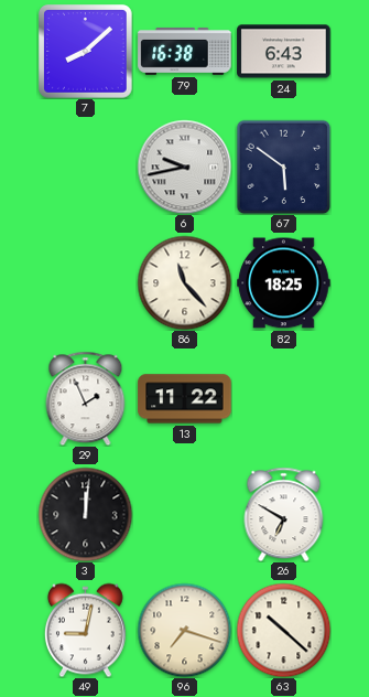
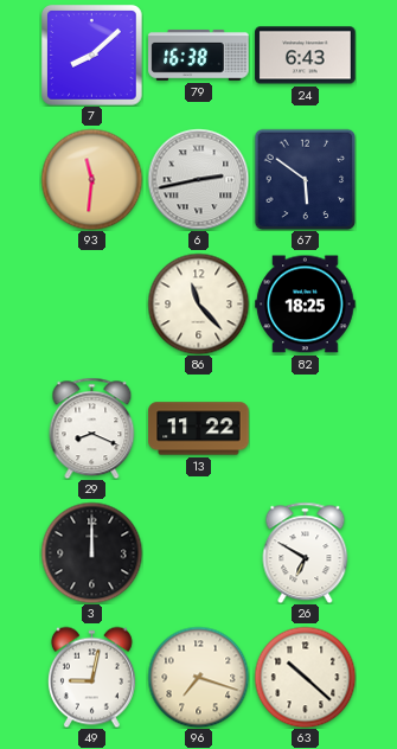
93: none -> 11:31
6: 9:43 -> 2:43
29: 1:56 -> 8:19
3: 12:01 -> 12:00
